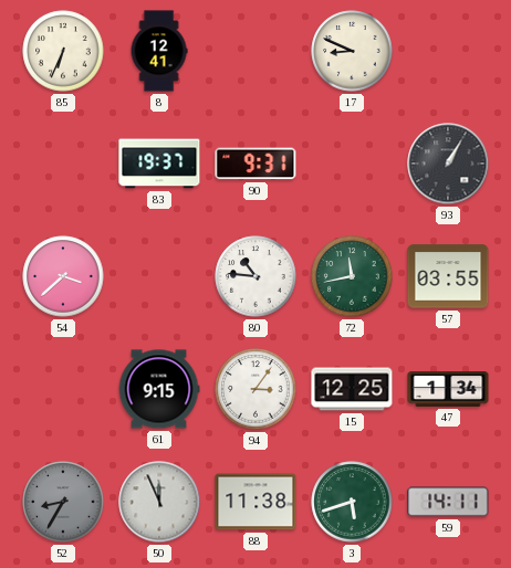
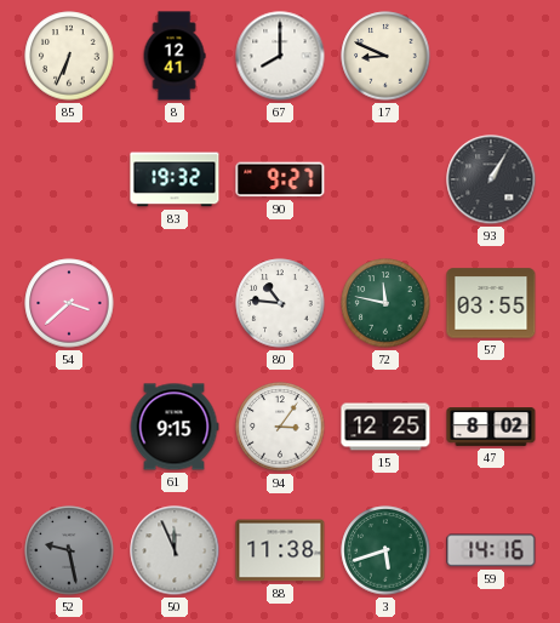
67: none -> 8:00
83: 19:37 -> 19:32
90: 9:31 -> 9:27
72: 11:43 -> 11:47
47: 1:34 -> 8:02
52: 8:35 -> 9:28
59: 14:11 -> 14:16
